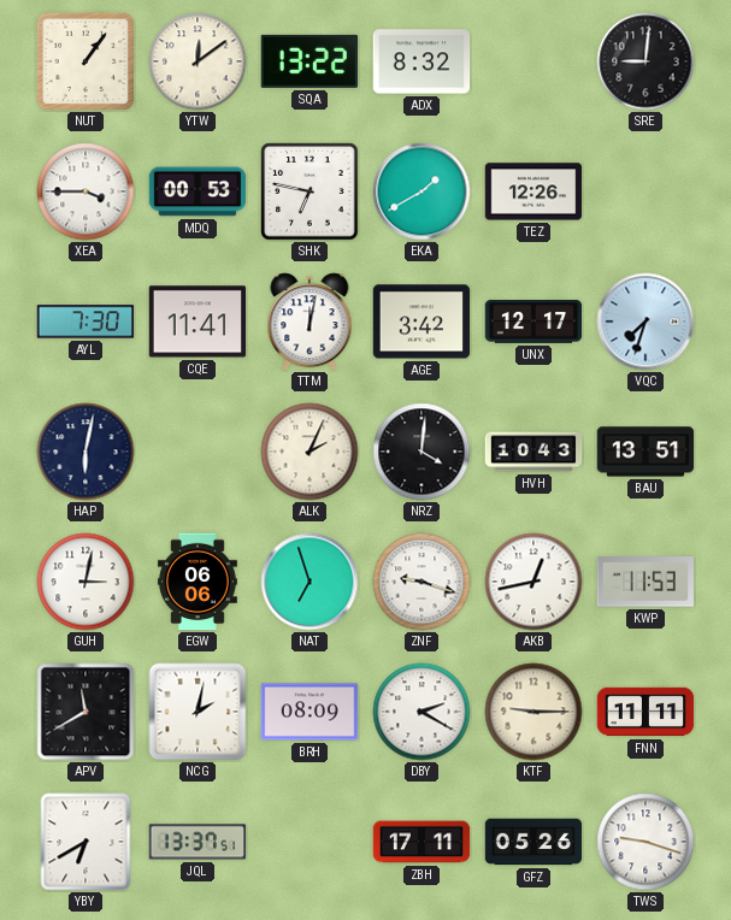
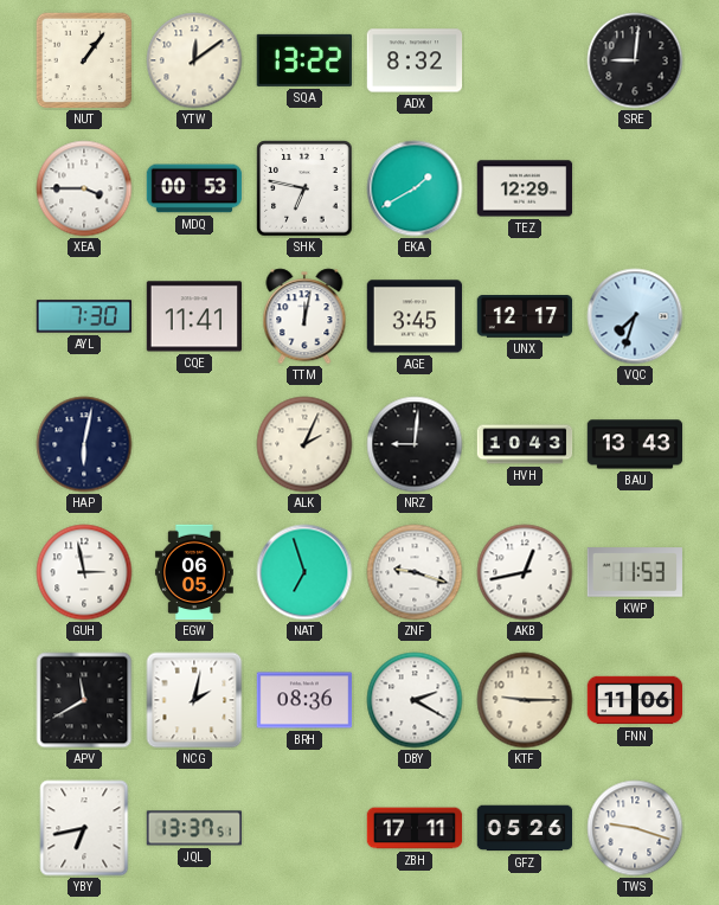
TEZ: 12:26 -> 12:29
AGE: 3:42 -> 3:45
NRZ: 4:01 -> 9:01
BAU: 13:51 -> 13:43
GUH: 3:02 -> 2:58
EGW: 06:06 -> 06:05
BRH: 08:09 -> 08:36
FNN: 11:11 -> 11:06
YBY: 6:40 -> 6:43
